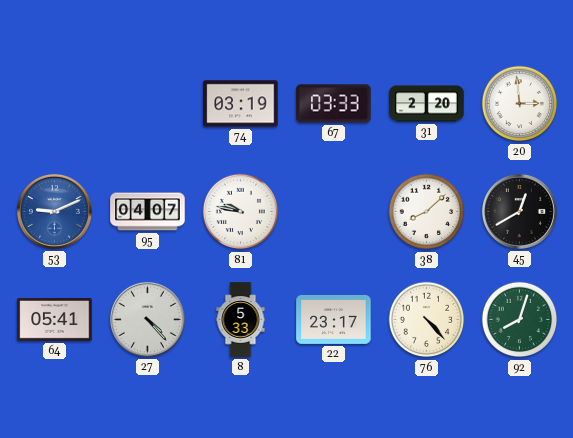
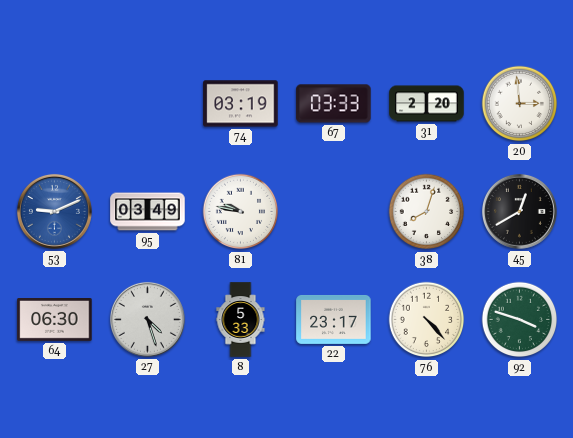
95: 04:07 -> 03:49
38: 8:08 -> 8:03
64: 05:41 -> 06:30
27: 4:23 -> 4:27
92: 8:03 -> 3:48
